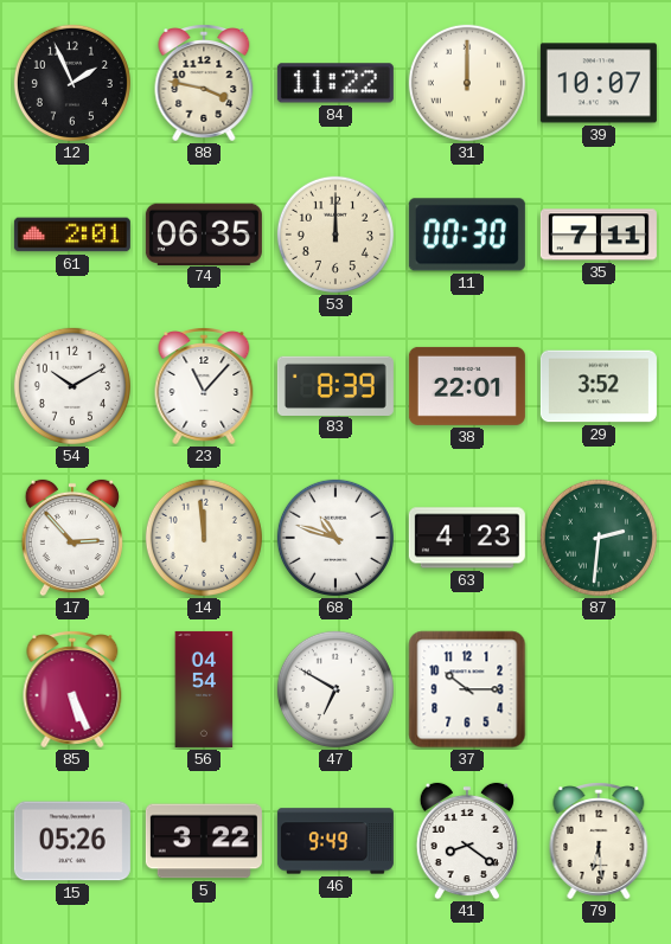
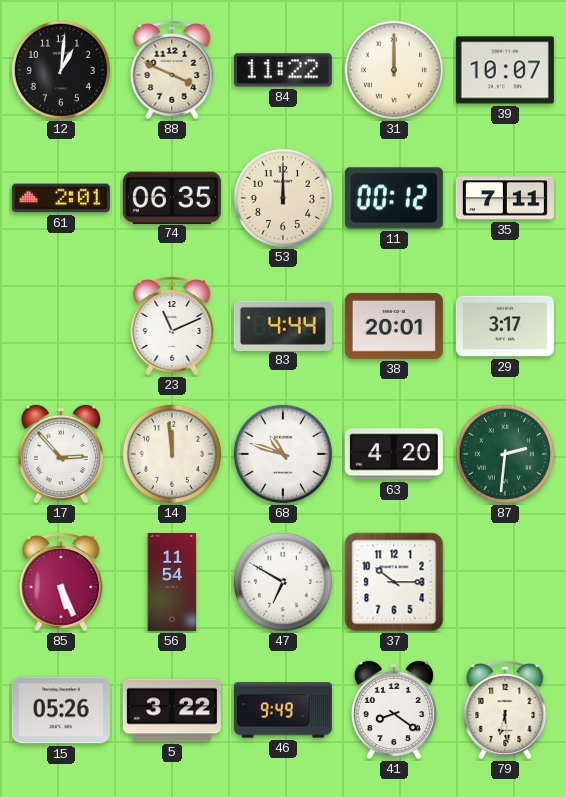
12: 1:56 -> 1:01
88: 3:47 -> 3:49
11: 00:30 -> 00:12
54: 10:10 -> none
23: 11:07 -> 11:11
83: 8:39 -> 4:44
38: 22:01 -> 20:01
29: 3:52 -> 3:17
63: 4:23 -> 4:20
56: 04:54 -> 11:54
